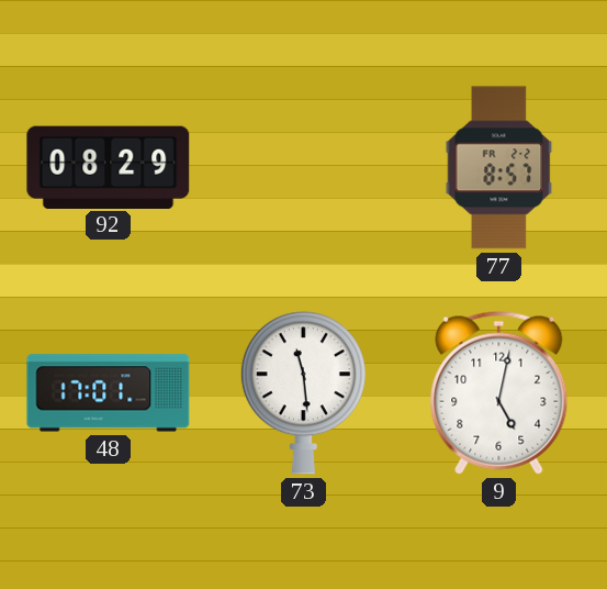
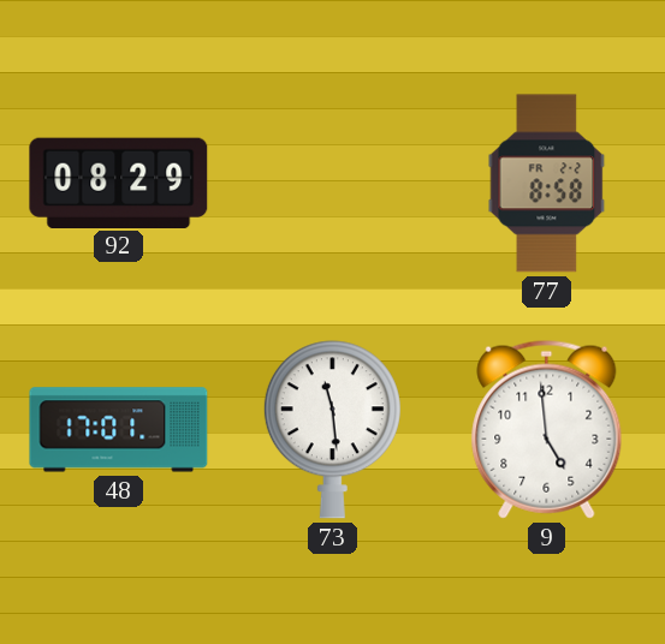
77: 8:57 -> 8:58
9: 5:02 -> 4:59
